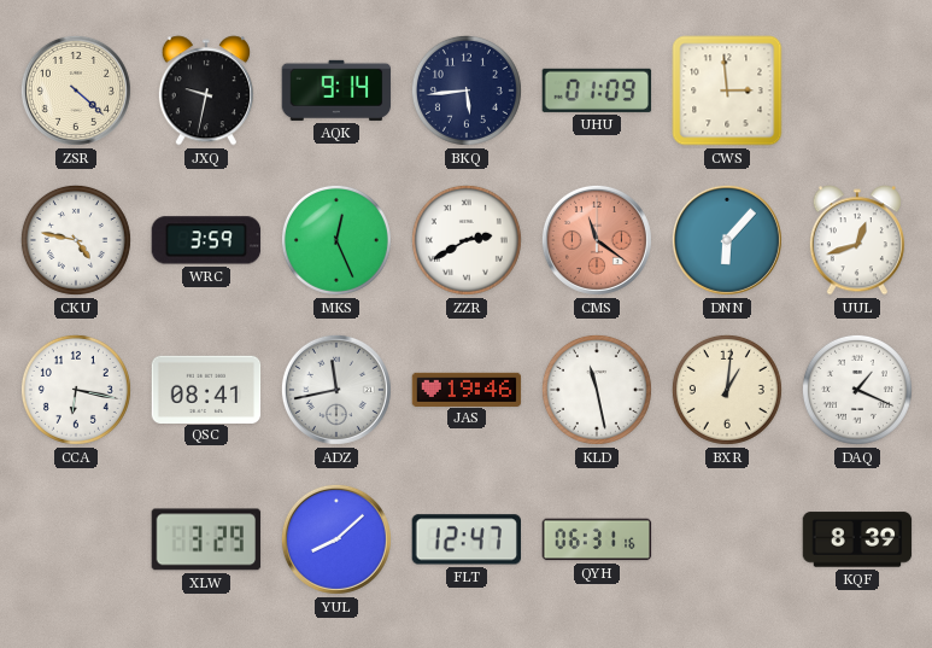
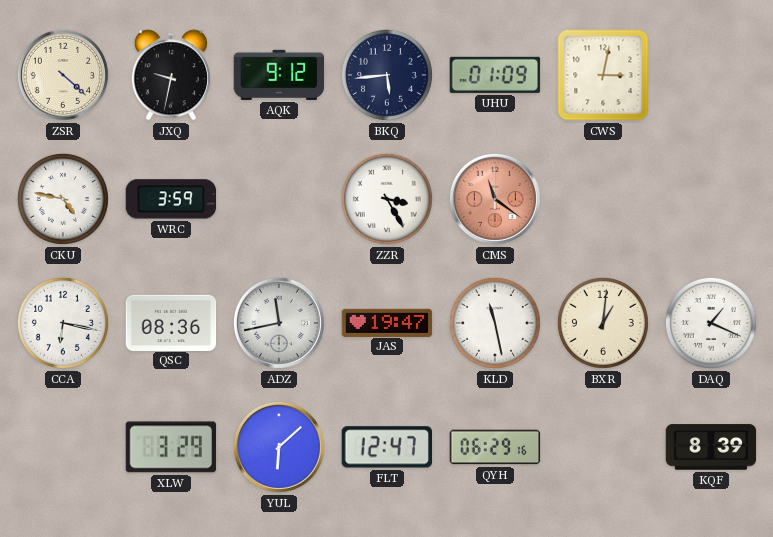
AQK: 9:14 -> 9:12
CWS: 2:59 -> 3:02
MKS: 12:26 -> none
ZZR: 2:40 -> 3:25
DNN: 6:07 -> none
UUL: 12:42 -> none
QSC: 08:41 -> 08:36
JAS: 19:46 -> 19:47
YUL: 8:08 -> 6:08
QYH: 06:31 -> 06:29
